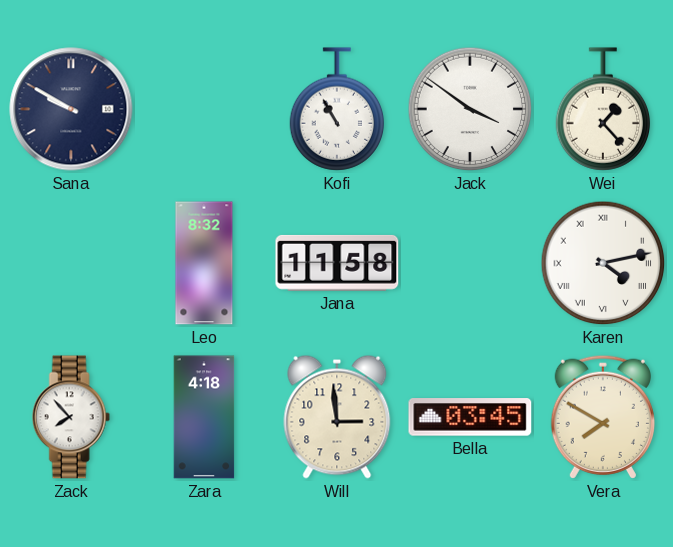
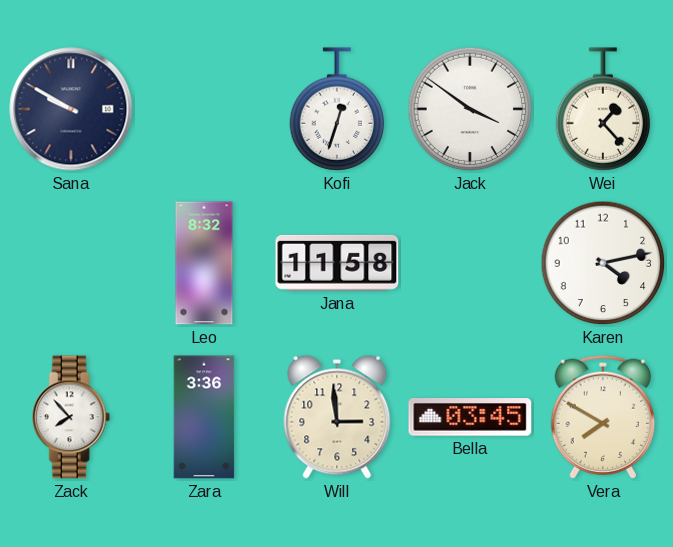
Kofi: 10:55 -> 12:33
Karen numerals: Roman -> Arabic
Zara: 4:18 -> 3:36
